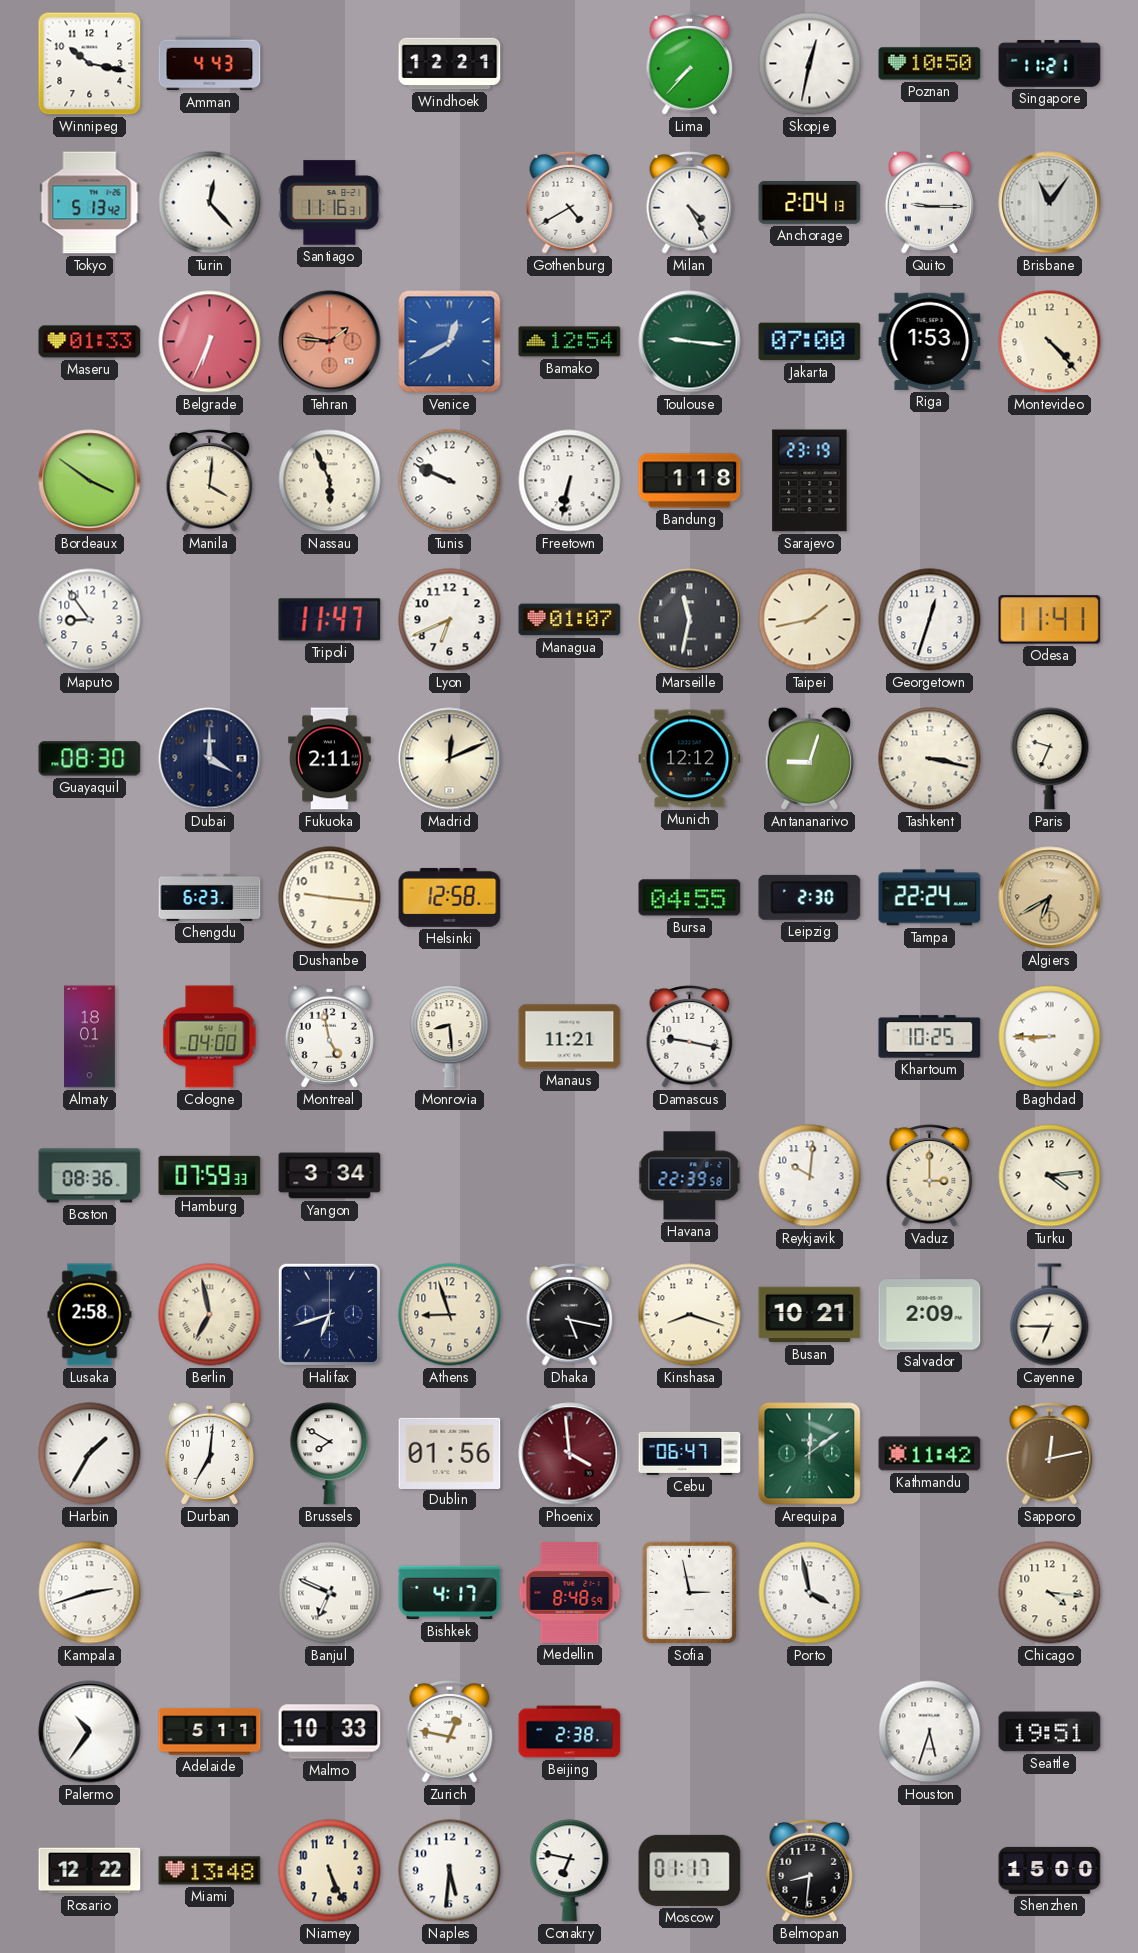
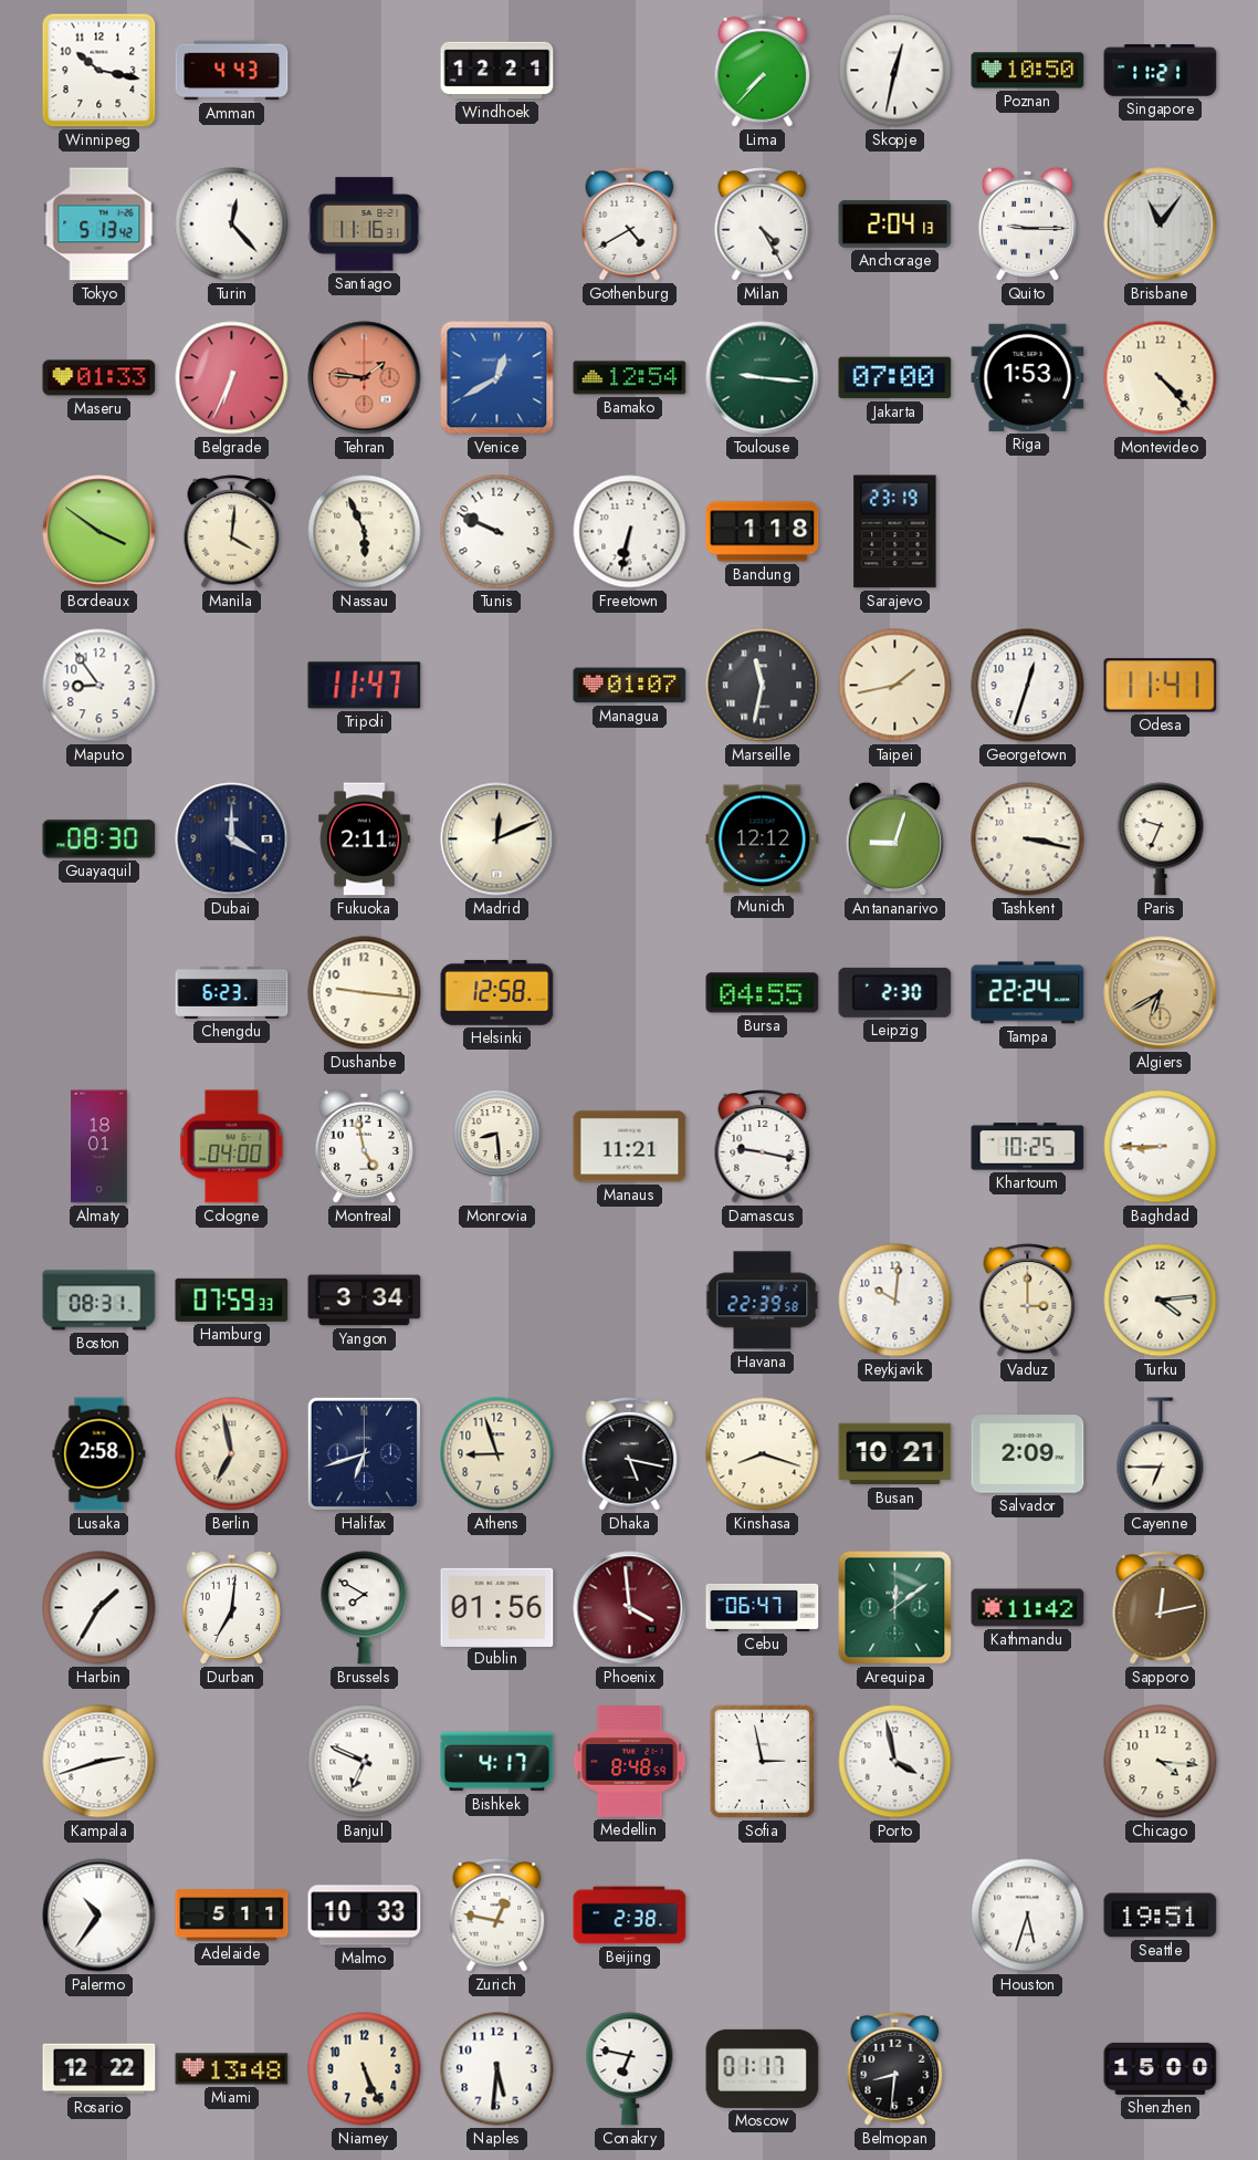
Lyon: 6:41 -> none
Boston: 08:36 -> 08:31
